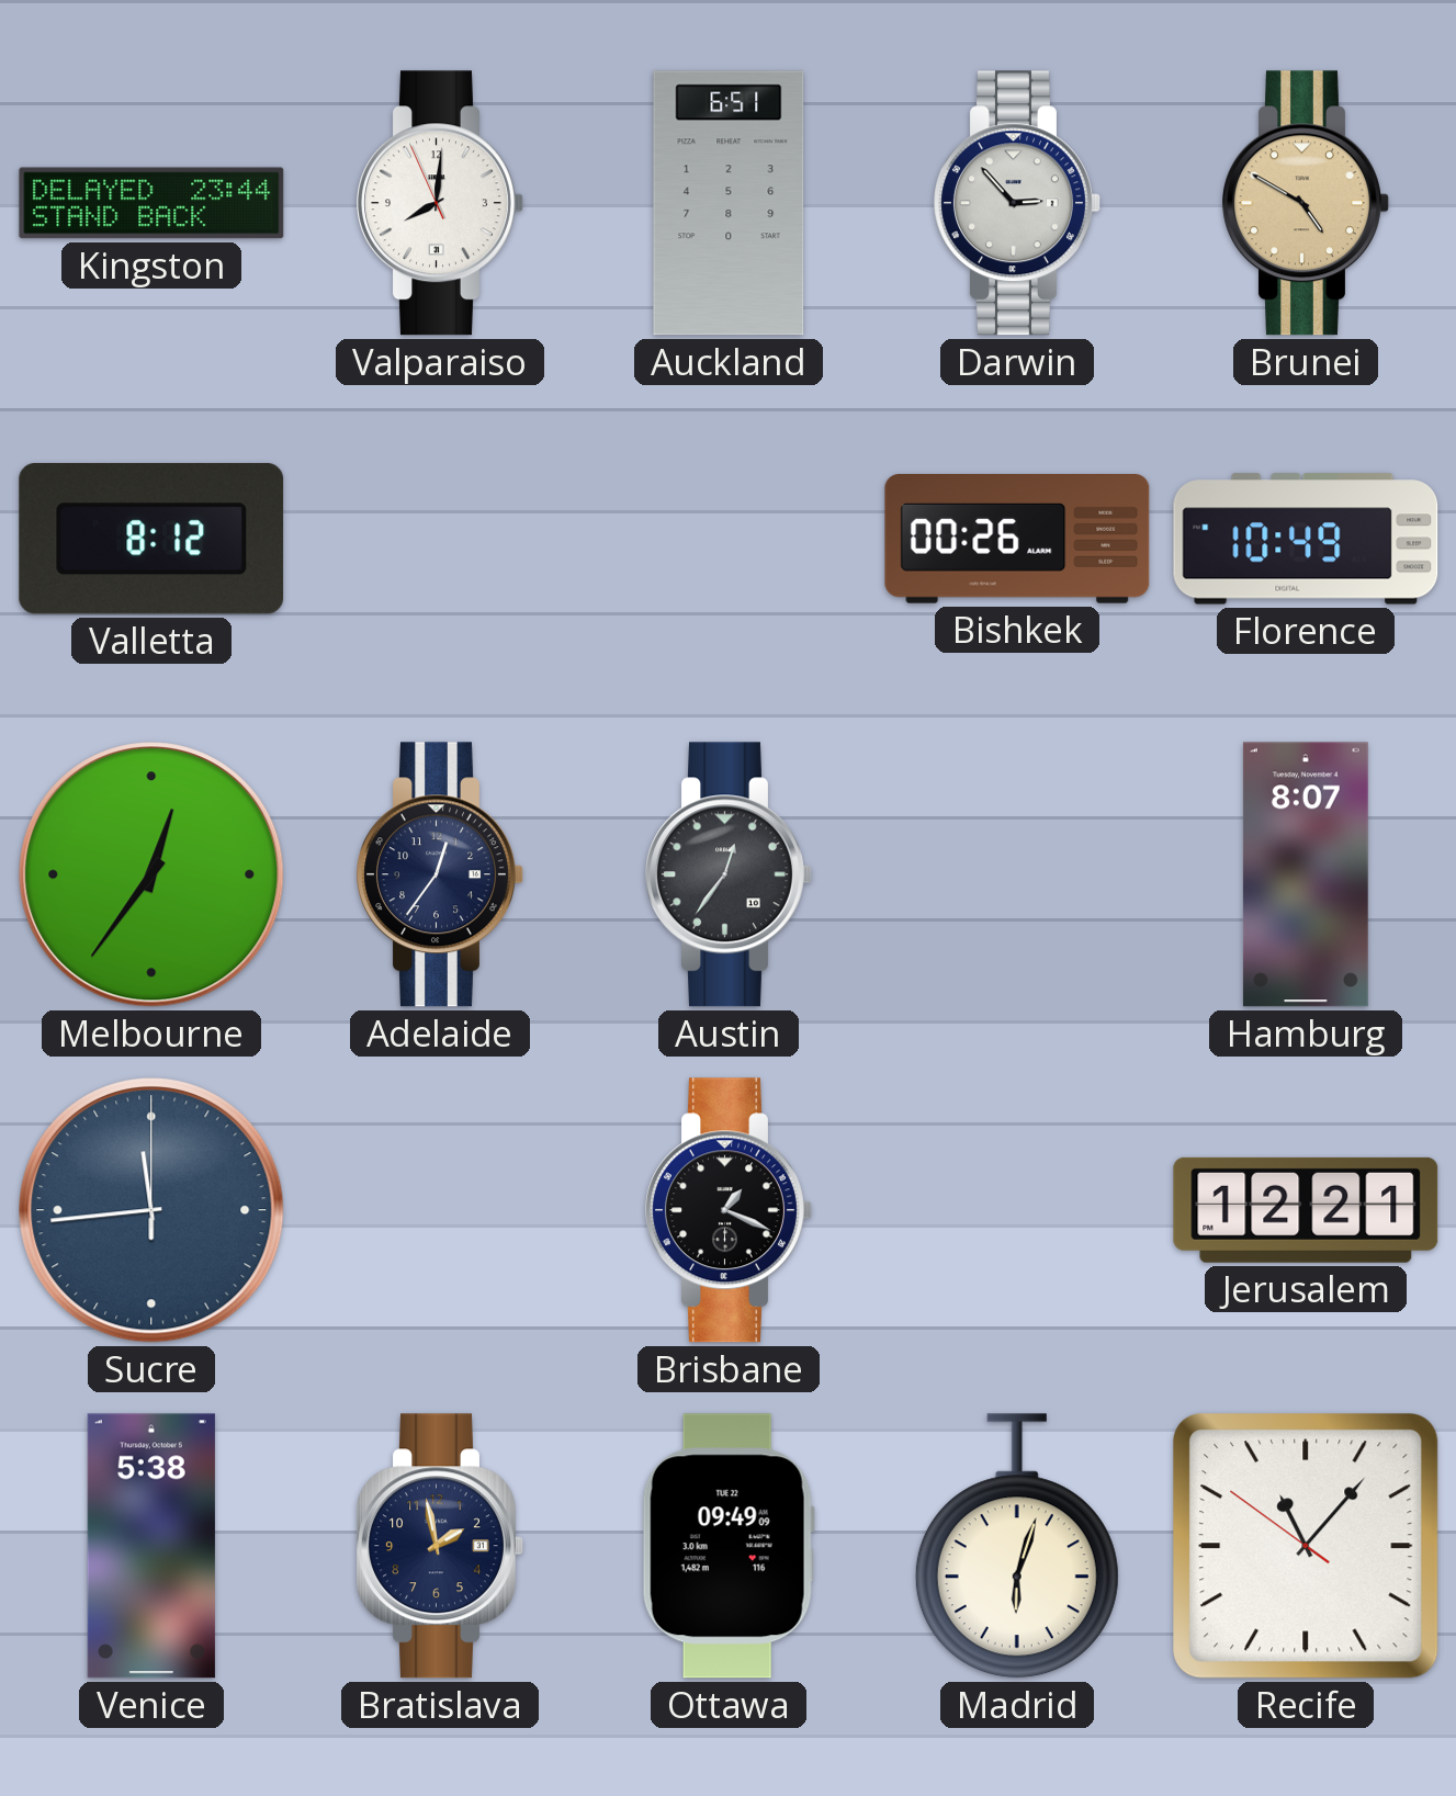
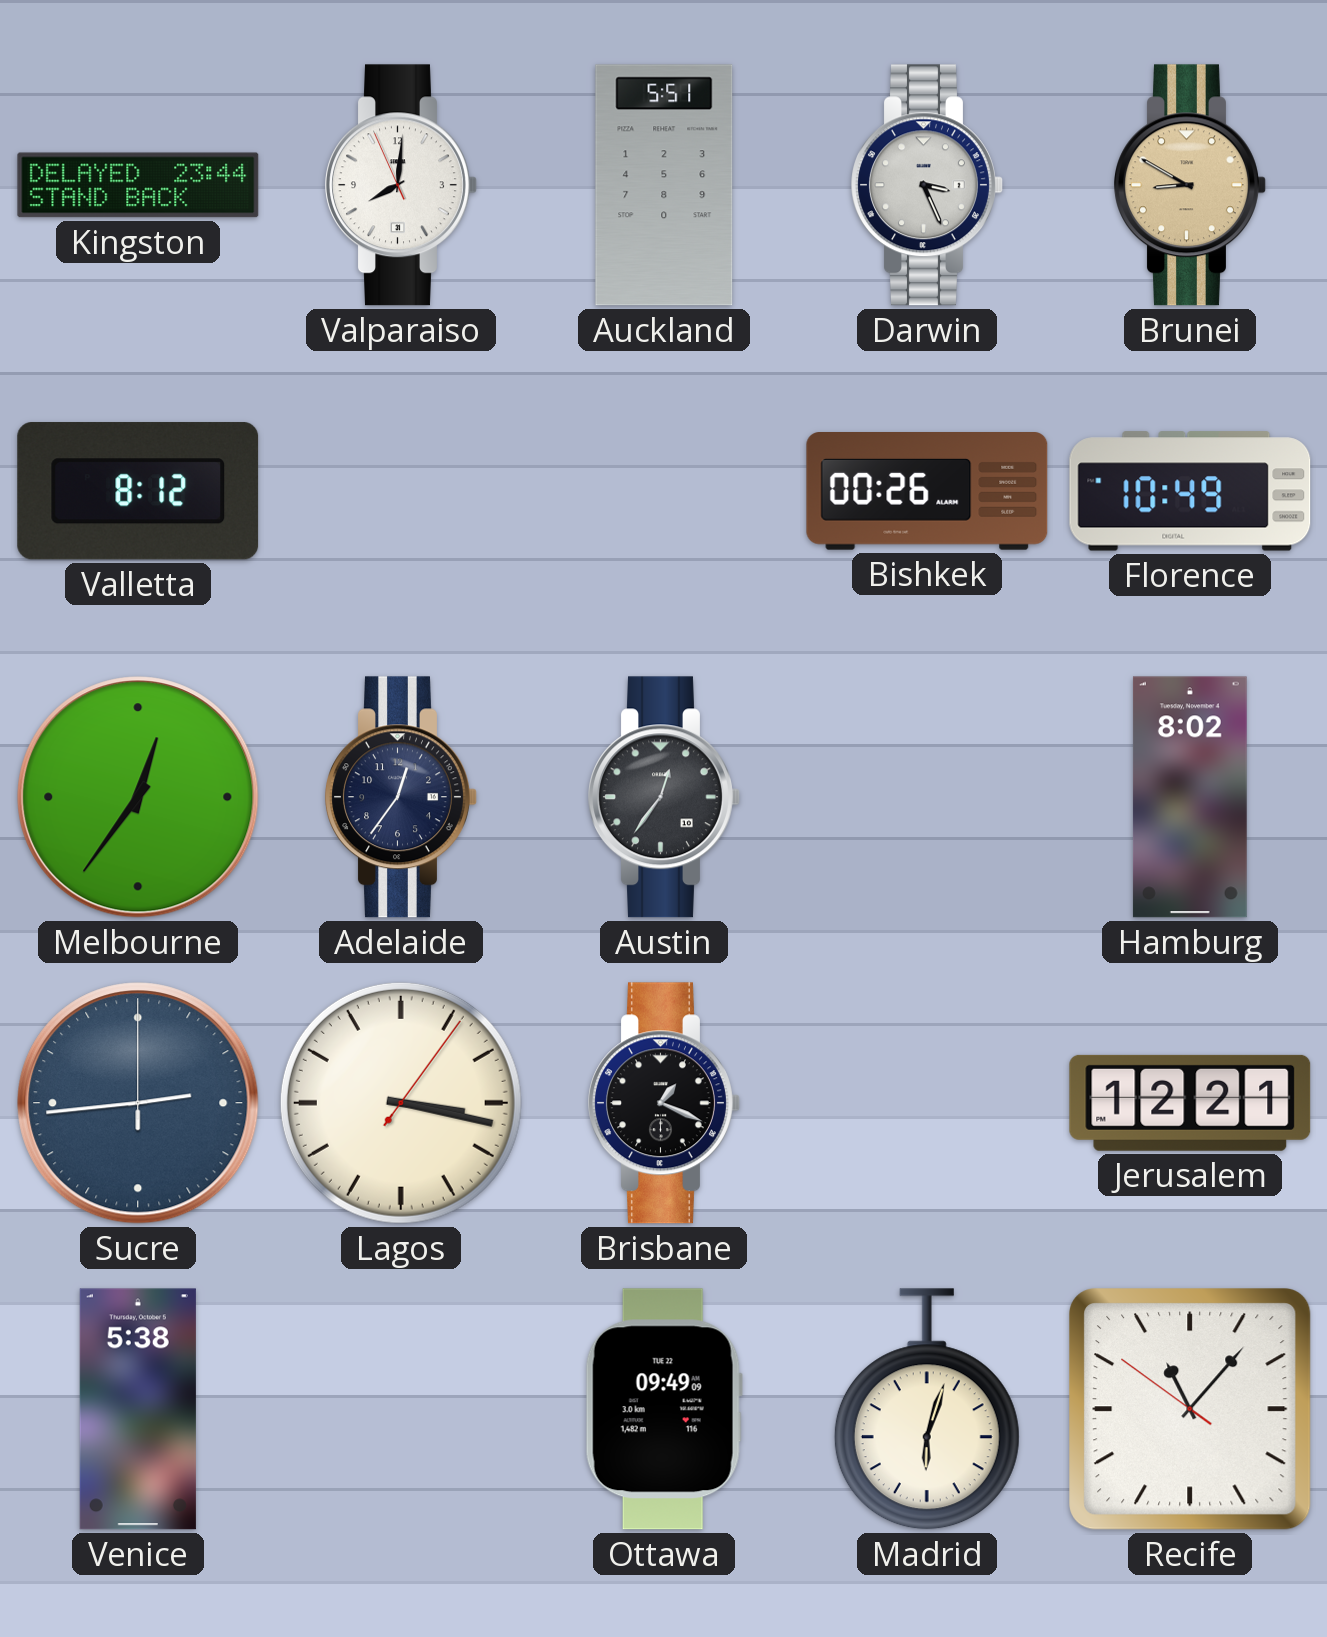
Auckland: 6:51 -> 5:51
Darwin: 2:53 -> 3:26
Brunei: 4:50 -> 8:50
Hamburg: 8:07 -> 8:02
Sucre: 11:44 -> 2:44
Lagos: none -> 3:17
Bratislava: 1:58 -> none
